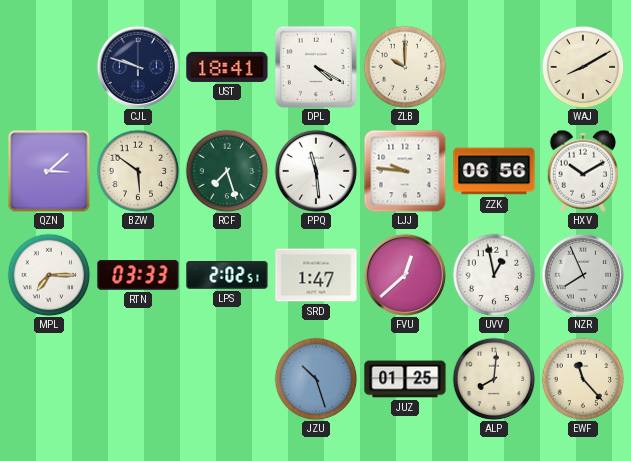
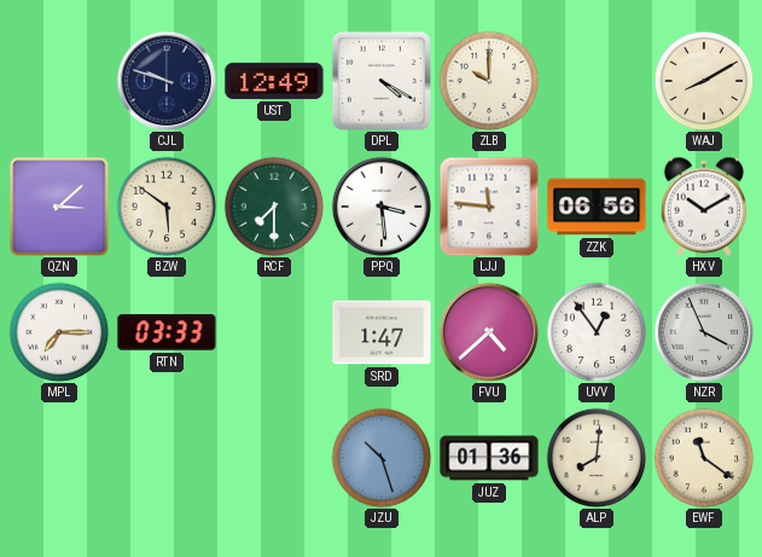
UST: 18:41 -> 12:49
RCF: 7:27 -> 7:30
PPQ: 11:29 -> 3:29
LJJ: 9:46 -> 11:46
LPS: 2:02 -> none
FVU: 12:38 -> 4:38
UVV: 12:58 -> 12:54
NZR: 7:56 -> 3:56
JUZ: 01:25 -> 01:36
EWF: 11:23 -> 11:21
